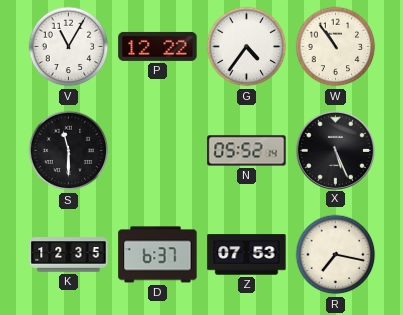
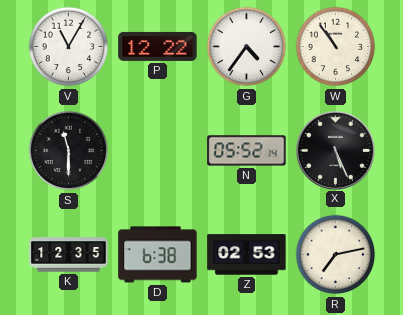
D: 6:37 -> 6:38
Z: 07:53 -> 02:53
R: 7:17 -> 7:13
